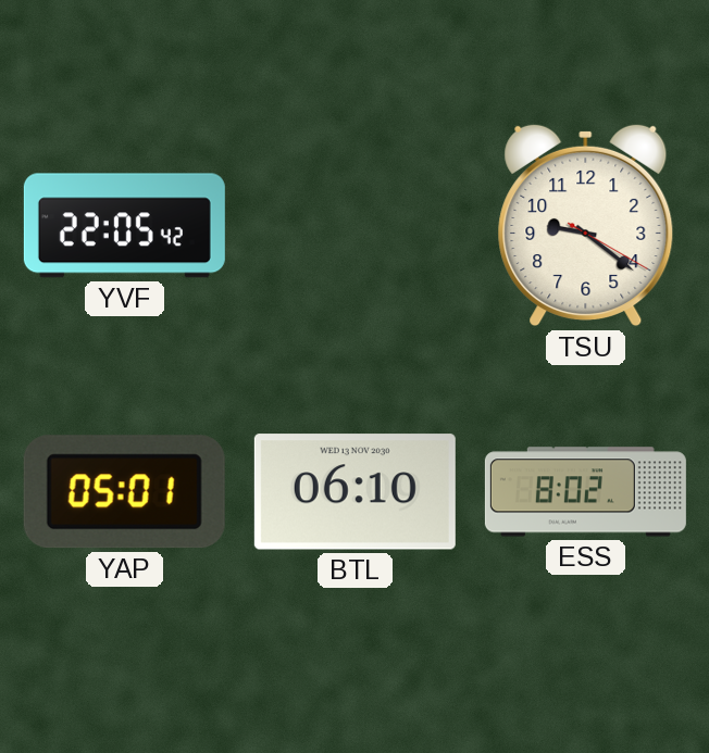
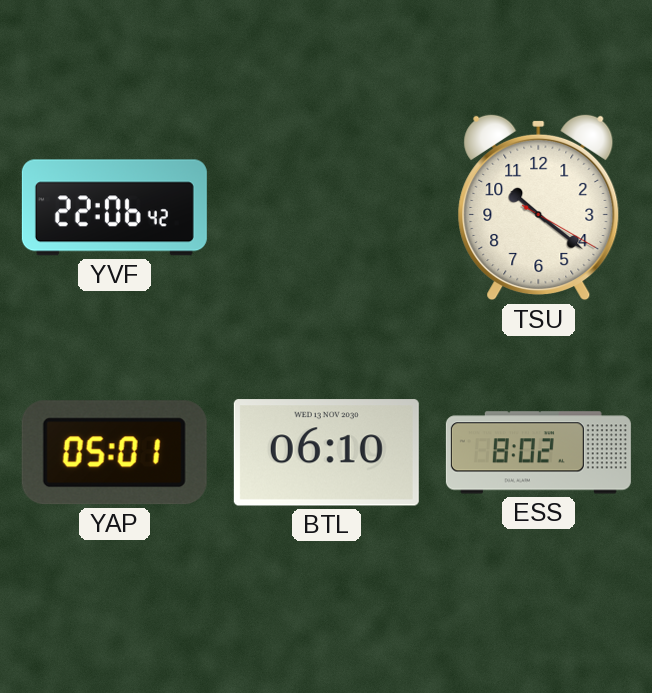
YVF: 22:05 -> 22:06
TSU: 9:21 -> 10:21
